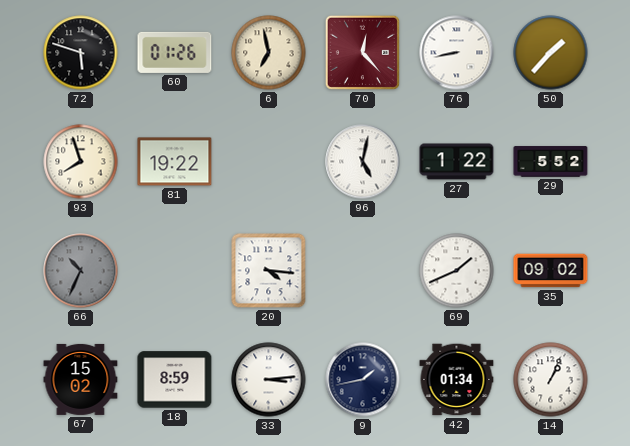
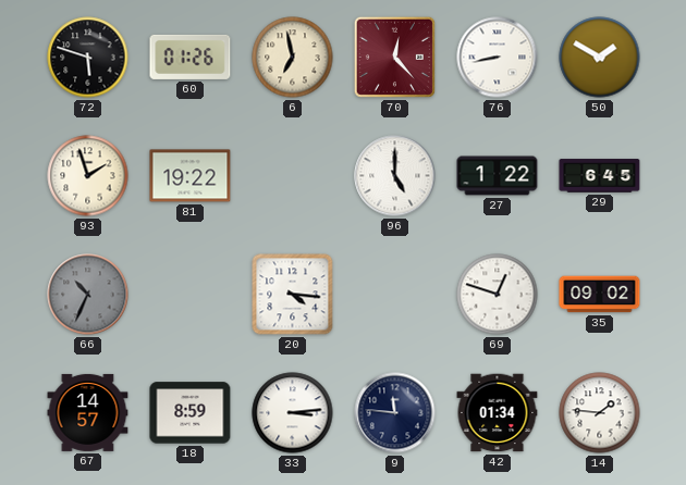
50: 1:37 -> 1:50
93: 7:57 -> 1:57
96: 5:02 -> 5:00
29: 5:52 -> 6:45
69: 1:41 -> 12:48
67: 15:02 -> 14:57
9: 1:43 -> 11:46
14: 1:04 -> 1:46
